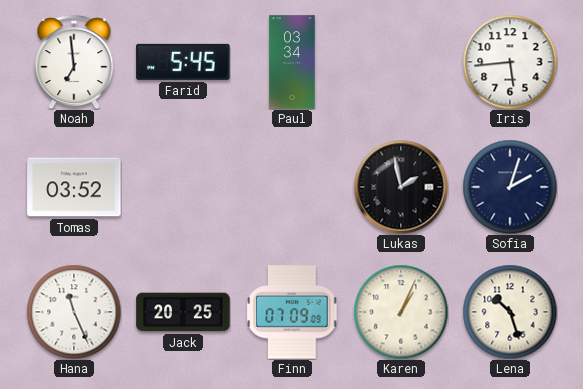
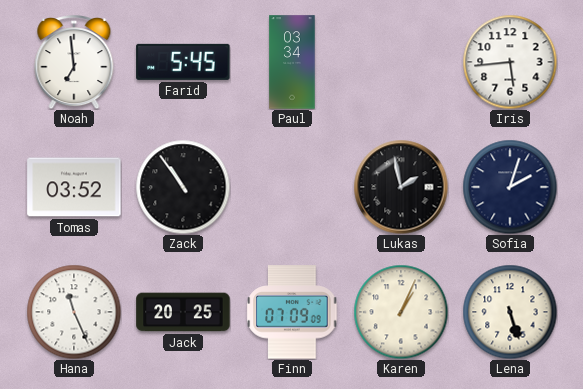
Zack: none -> 10:54
Lena: 10:27 -> 5:27
